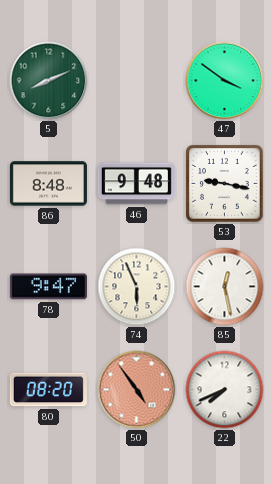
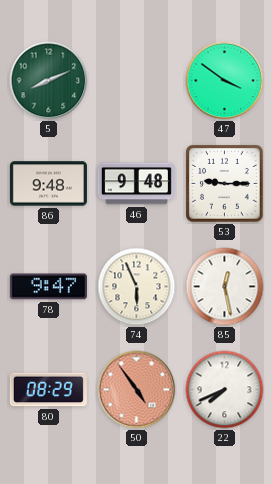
86: 8:48 -> 9:48
53: 9:17 -> 9:15
80: 08:20 -> 08:29
